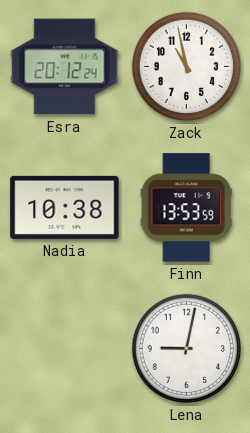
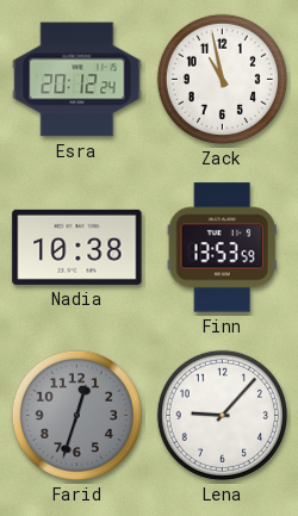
Farid: none -> 12:33
Lena: 9:02 -> 9:07
